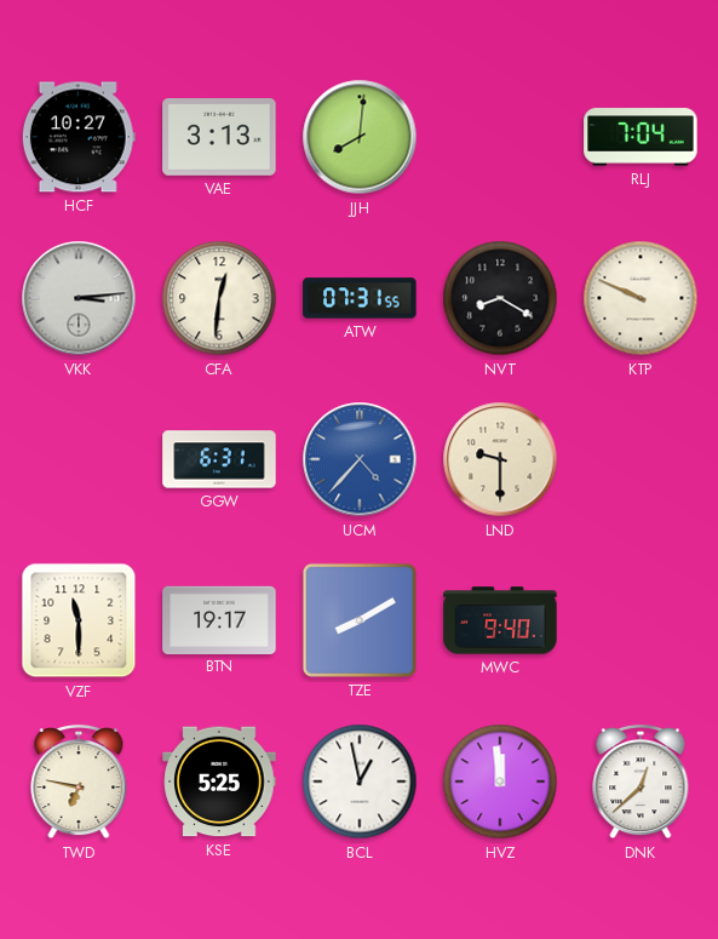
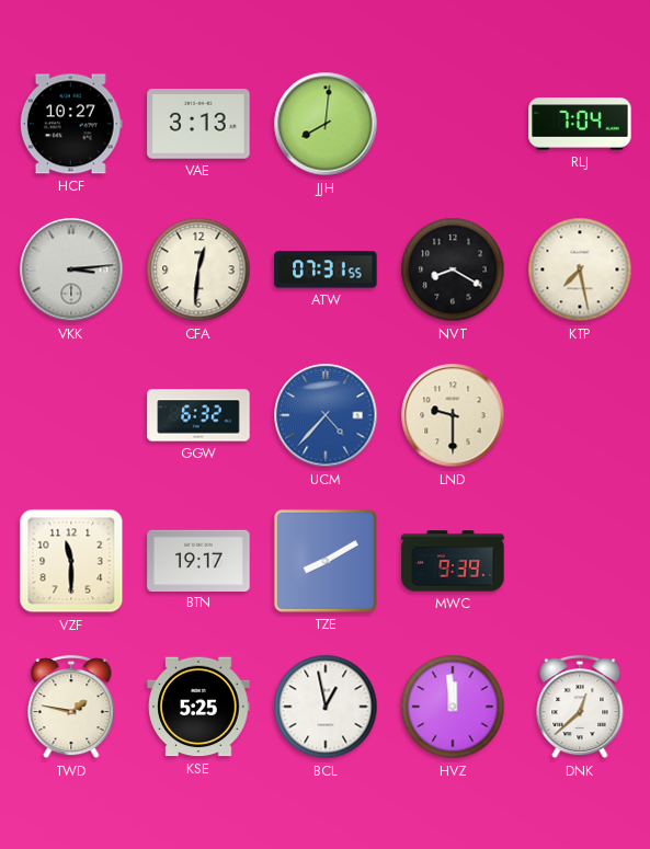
KTP: 9:49 -> 7:28
GGW: 6:31 -> 6:32
MWC: 9:40 -> 9:39
TWD: 6:47 -> 1:47
